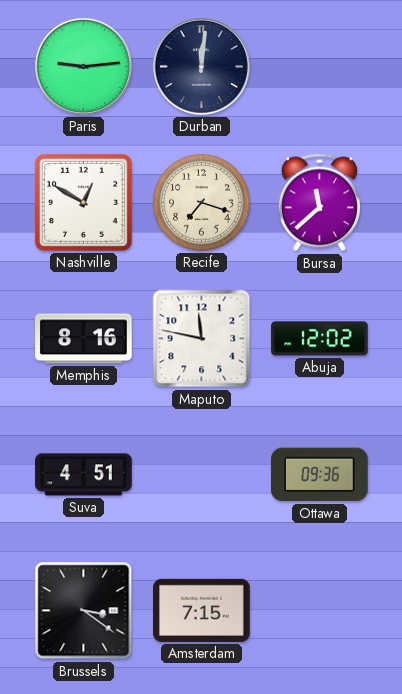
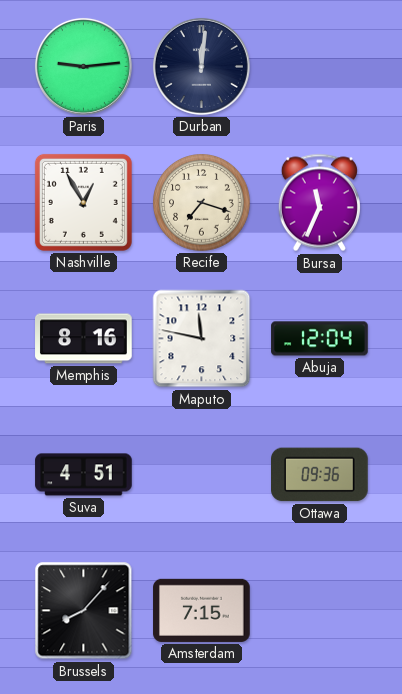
Nashville: 12:50 -> 12:55
Bursa: 11:38 -> 11:34
Abuja: 12:02 -> 12:04
Brussels: 3:21 -> 8:07
